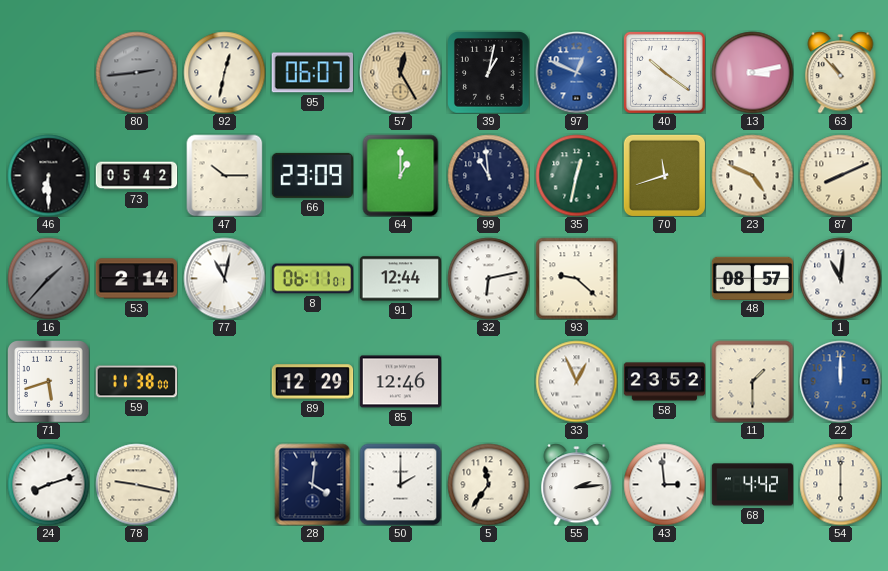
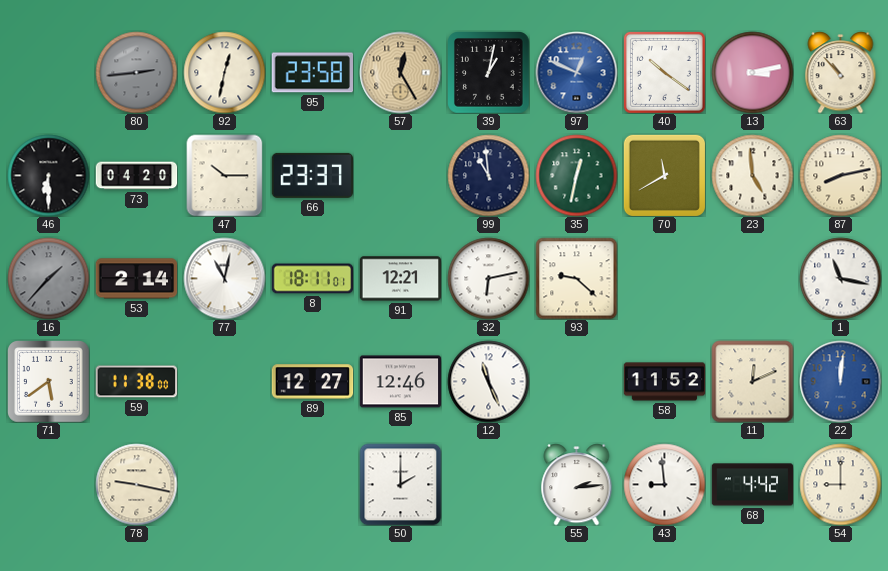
95: 06:07 -> 23:58
73: 05:42 -> 04:20
66: 23:09 -> 23:37
64: 1:00 -> none
70: 11:42 -> 11:40
23: 4:49 -> 4:59
87: 8:11 -> 8:13
8: 06:11 -> 18:11
91: 12:44 -> 12:21
48: 08:57 -> none
1: 11:01 -> 11:17
71: 5:42 -> 5:39
89: 12:29 -> 12:27
12: none -> 11:26
33: 12:56 -> none
58: 23:52 -> 11:52
11: 1:30 -> 12:11
22: 12:00 -> 12:01
24: 8:12 -> none
28: 4:01 -> none
5: 11:36 -> none
43: 2:59 -> 8:59
54: 6:00 -> 9:00
